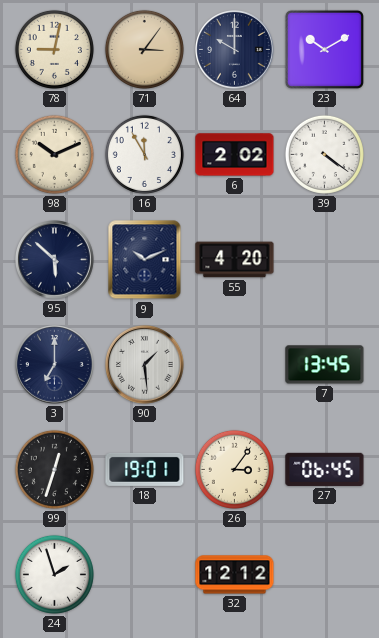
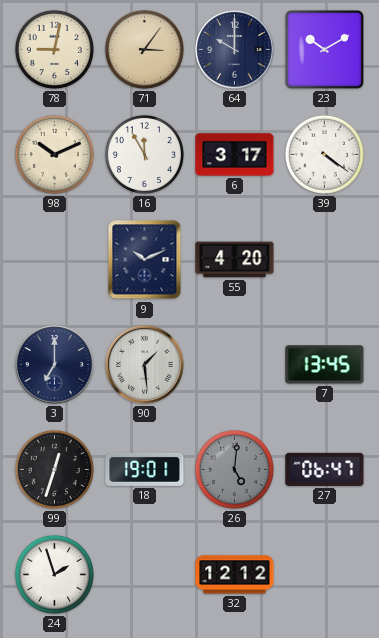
6: 2:02 -> 3:17
95: 5:52 -> none
26: 3:06 -> 5:01
26 dial: cream -> grey
27: 06:45 -> 06:47
